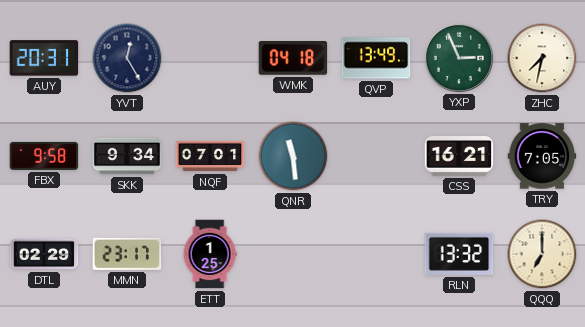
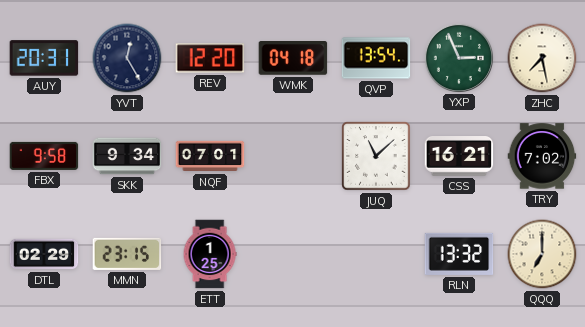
REV: none -> 12:20
QVP: 13:49 -> 13:54
ZHC: 7:32 -> 7:28
QNR: 11:29 -> none
JUQ: none -> 11:08
TRY: 7:05 -> 7:02
MMN: 23:17 -> 23:15
